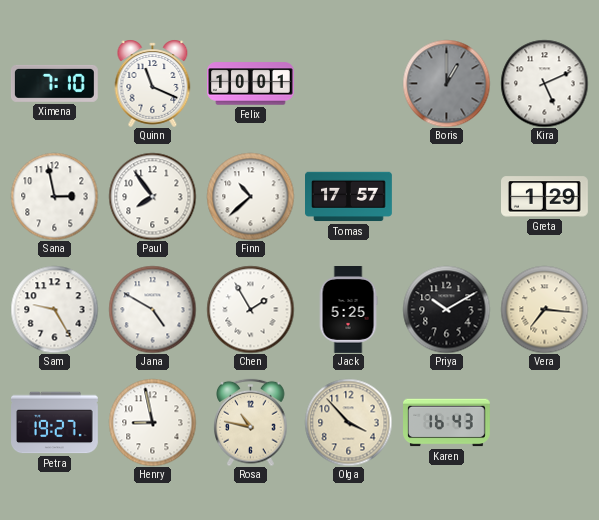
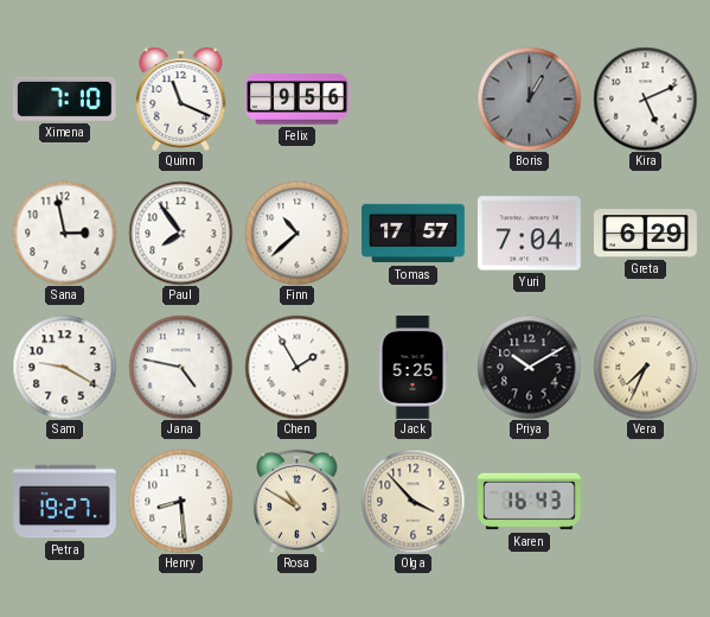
Felix: 10:01 -> 9:56
Yuri: none -> 7:04
Greta: 1:29 -> 6:29
Sam: 9:25 -> 9:20
Jana: 4:50 -> 4:47
Vera: 7:16 -> 7:34
Henry: 8:58 -> 8:29
Rosa: 10:47 -> 10:50
